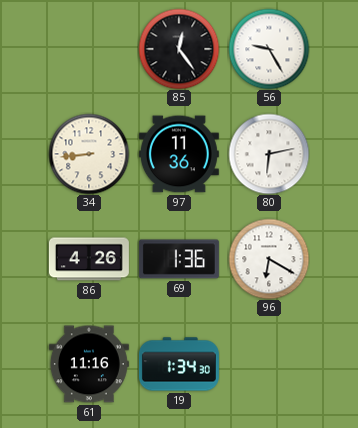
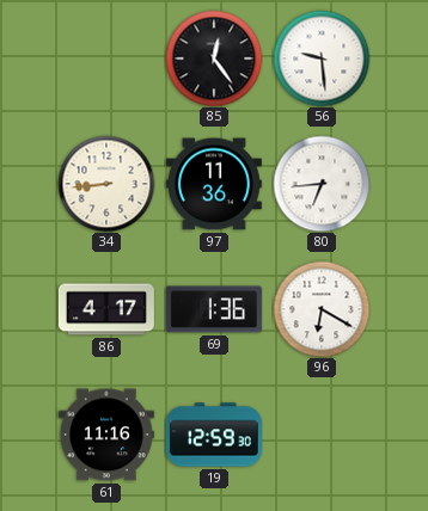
56: 9:25 -> 9:29
80: 6:13 -> 6:44
86: 4:26 -> 4:17
19: 1:34 -> 12:59
